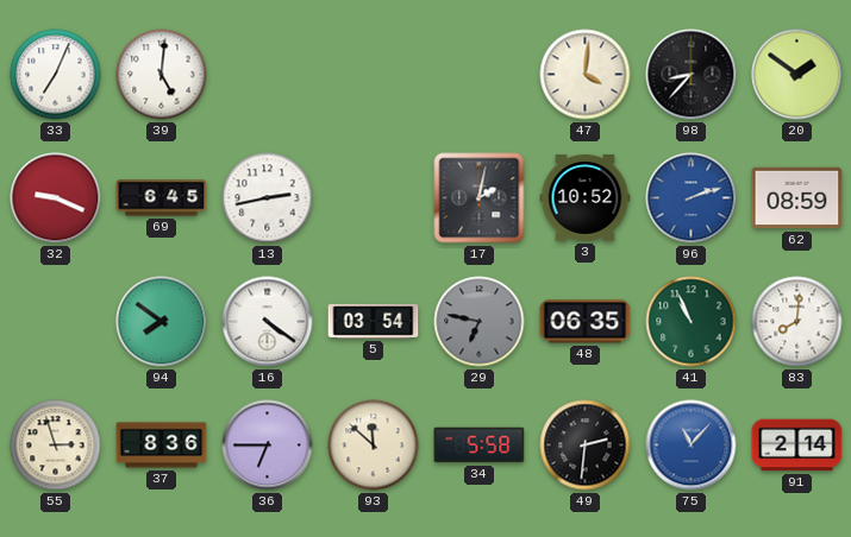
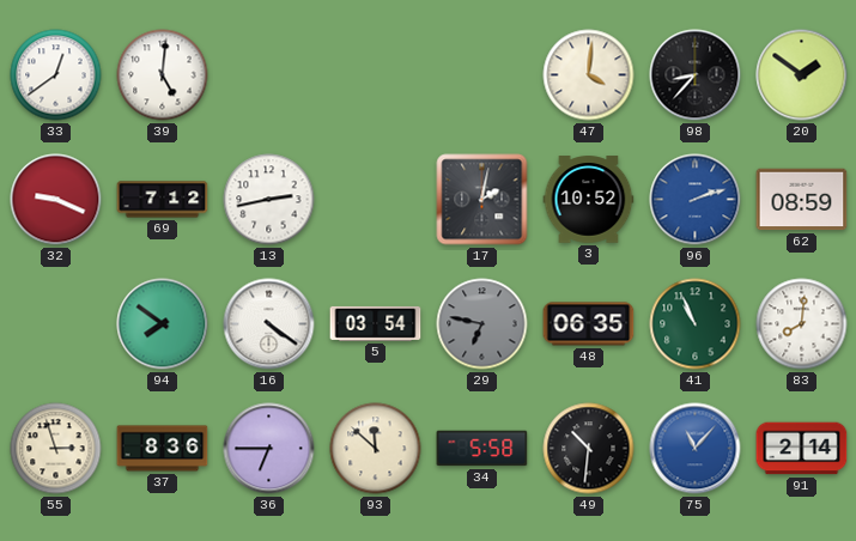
33: 7:04 -> 12:39
69: 6:45 -> 7:12
49: 2:31 -> 10:31
